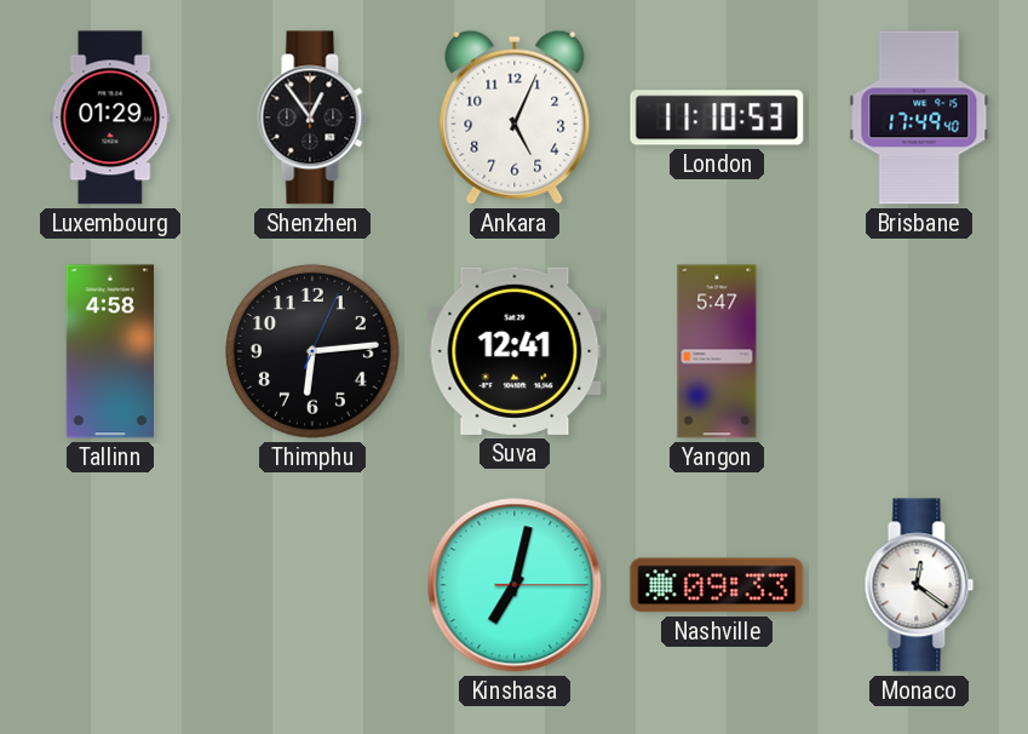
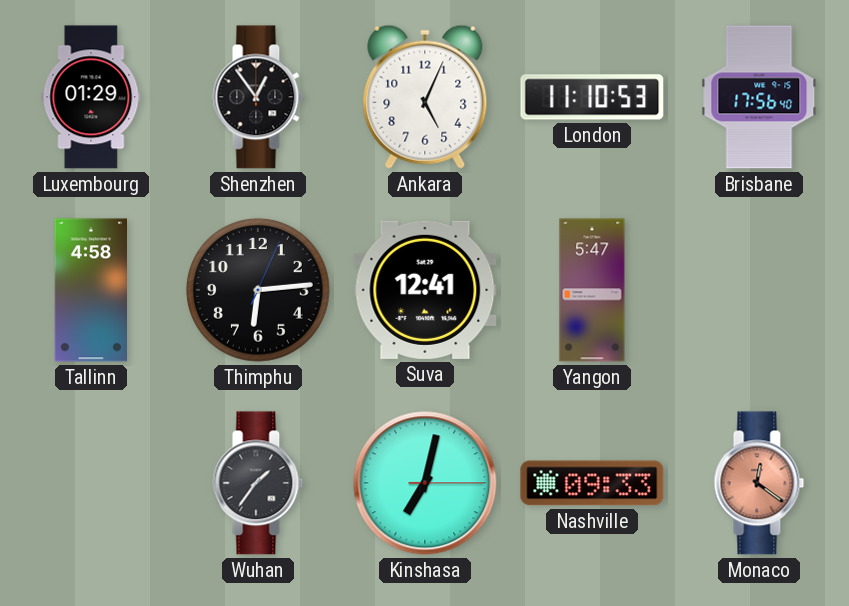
Brisbane: 17:49 -> 17:56
Wuhan: none -> 1:36
Monaco dial: white -> salmon
